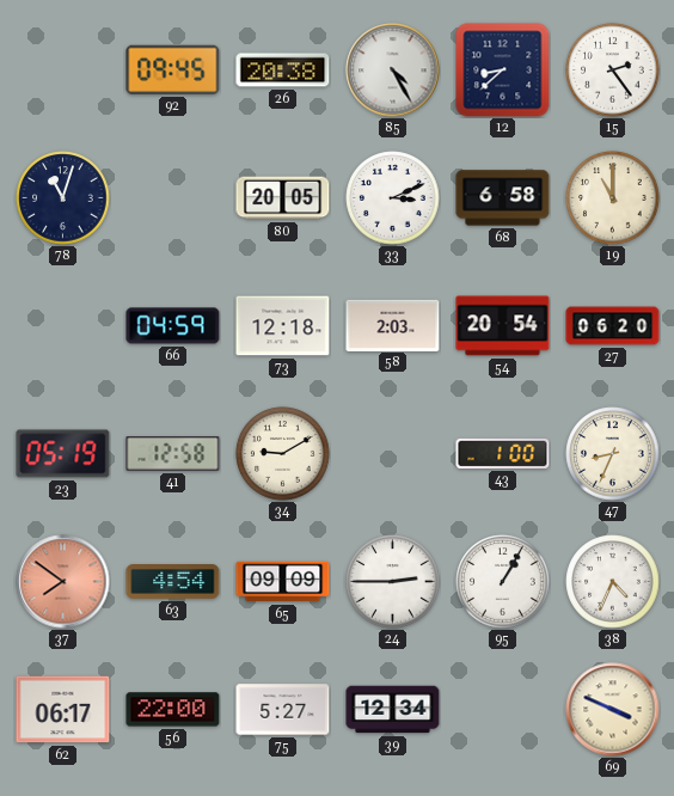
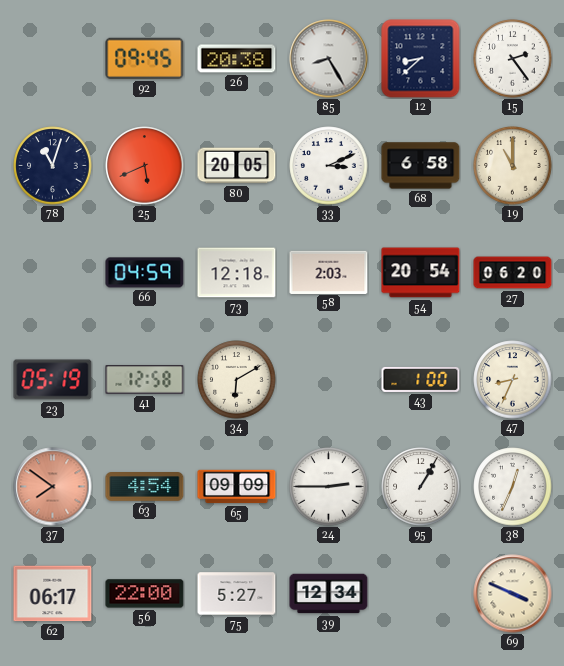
85: 4:25 -> 8:25
25: none -> 5:41
34: 9:10 -> 6:10
38: 4:34 -> 12:34
